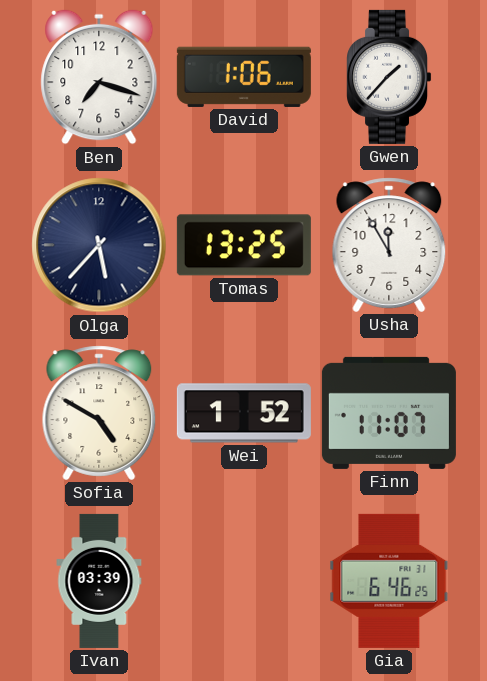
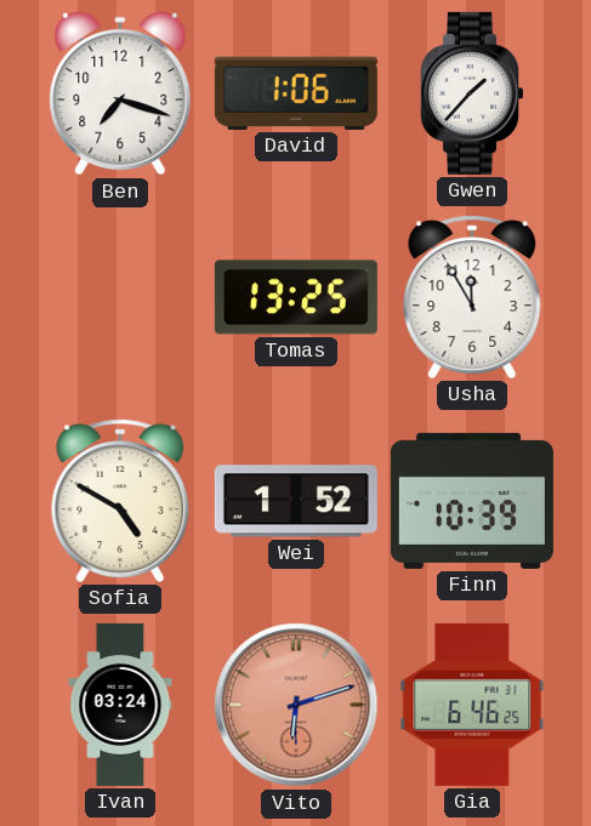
Olga: 5:37 -> none
Finn: 11:07 -> 10:39
Ivan: 03:39 -> 03:24
Vito: none -> 6:12
